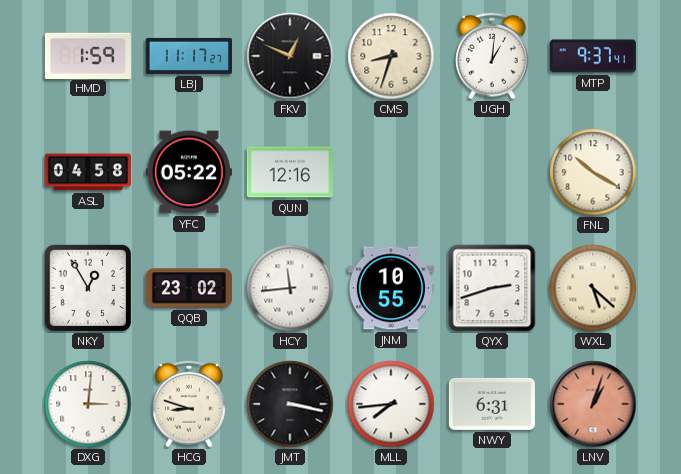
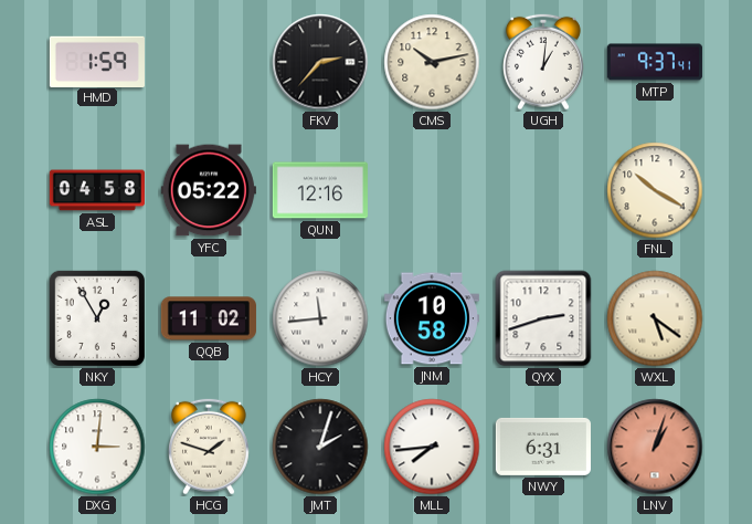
LBJ: 11:17 -> none
FKV: 12:49 -> 2:37
CMS: 8:33 -> 10:13
QQB: 23:02 -> 11:02
JNM: 10:55 -> 10:58
WXL: 5:22 -> 5:21
HCG: 8:48 -> 1:48
JMT: 3:17 -> 2:03
